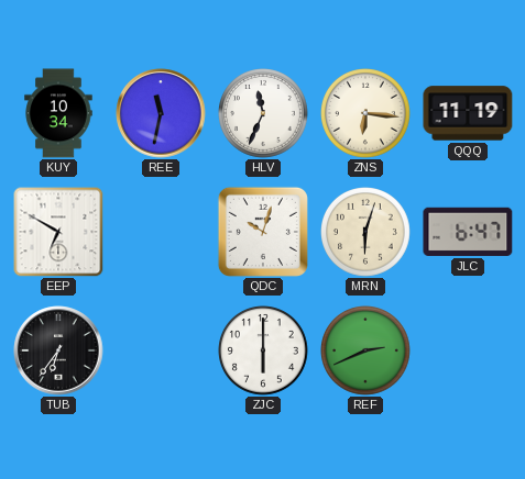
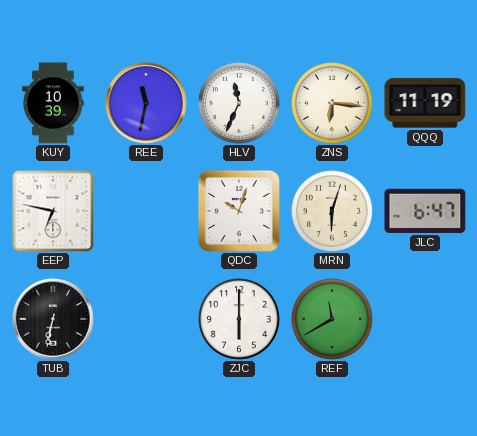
KUY: 10:34 -> 10:39
EEP: 6:50 -> 6:47
TUB: 6:36 -> 6:32
REF: 2:41 -> 11:40
